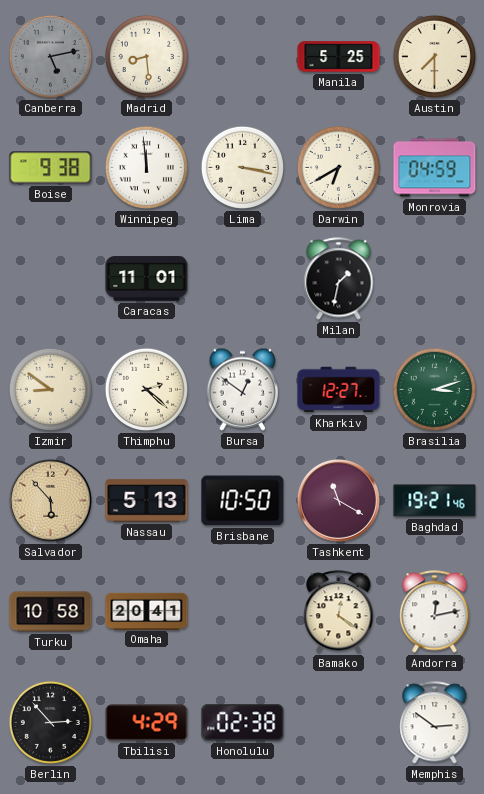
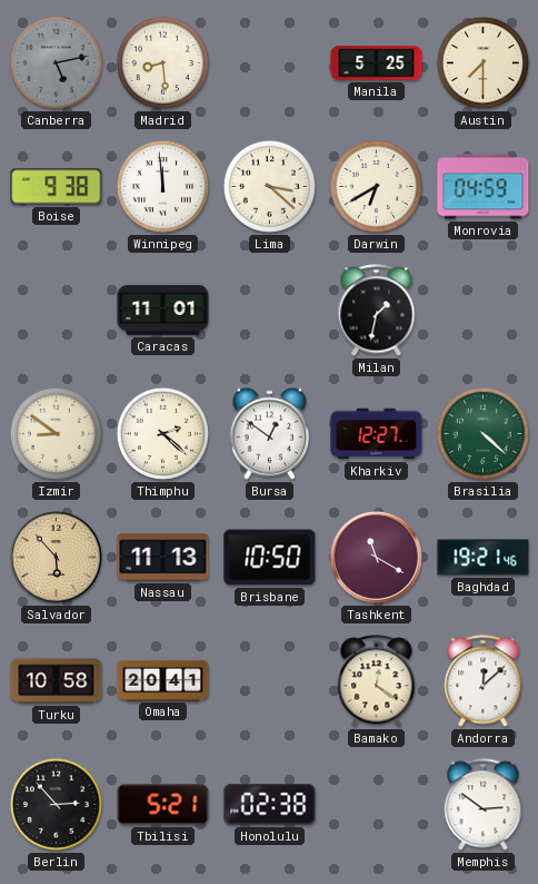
Lima: 3:17 -> 3:22
Brasilia: 3:12 -> 4:22
Nassau: 5:13 -> 11:13
Andorra: 12:13 -> 12:08
Tbilisi: 4:29 -> 5:21
